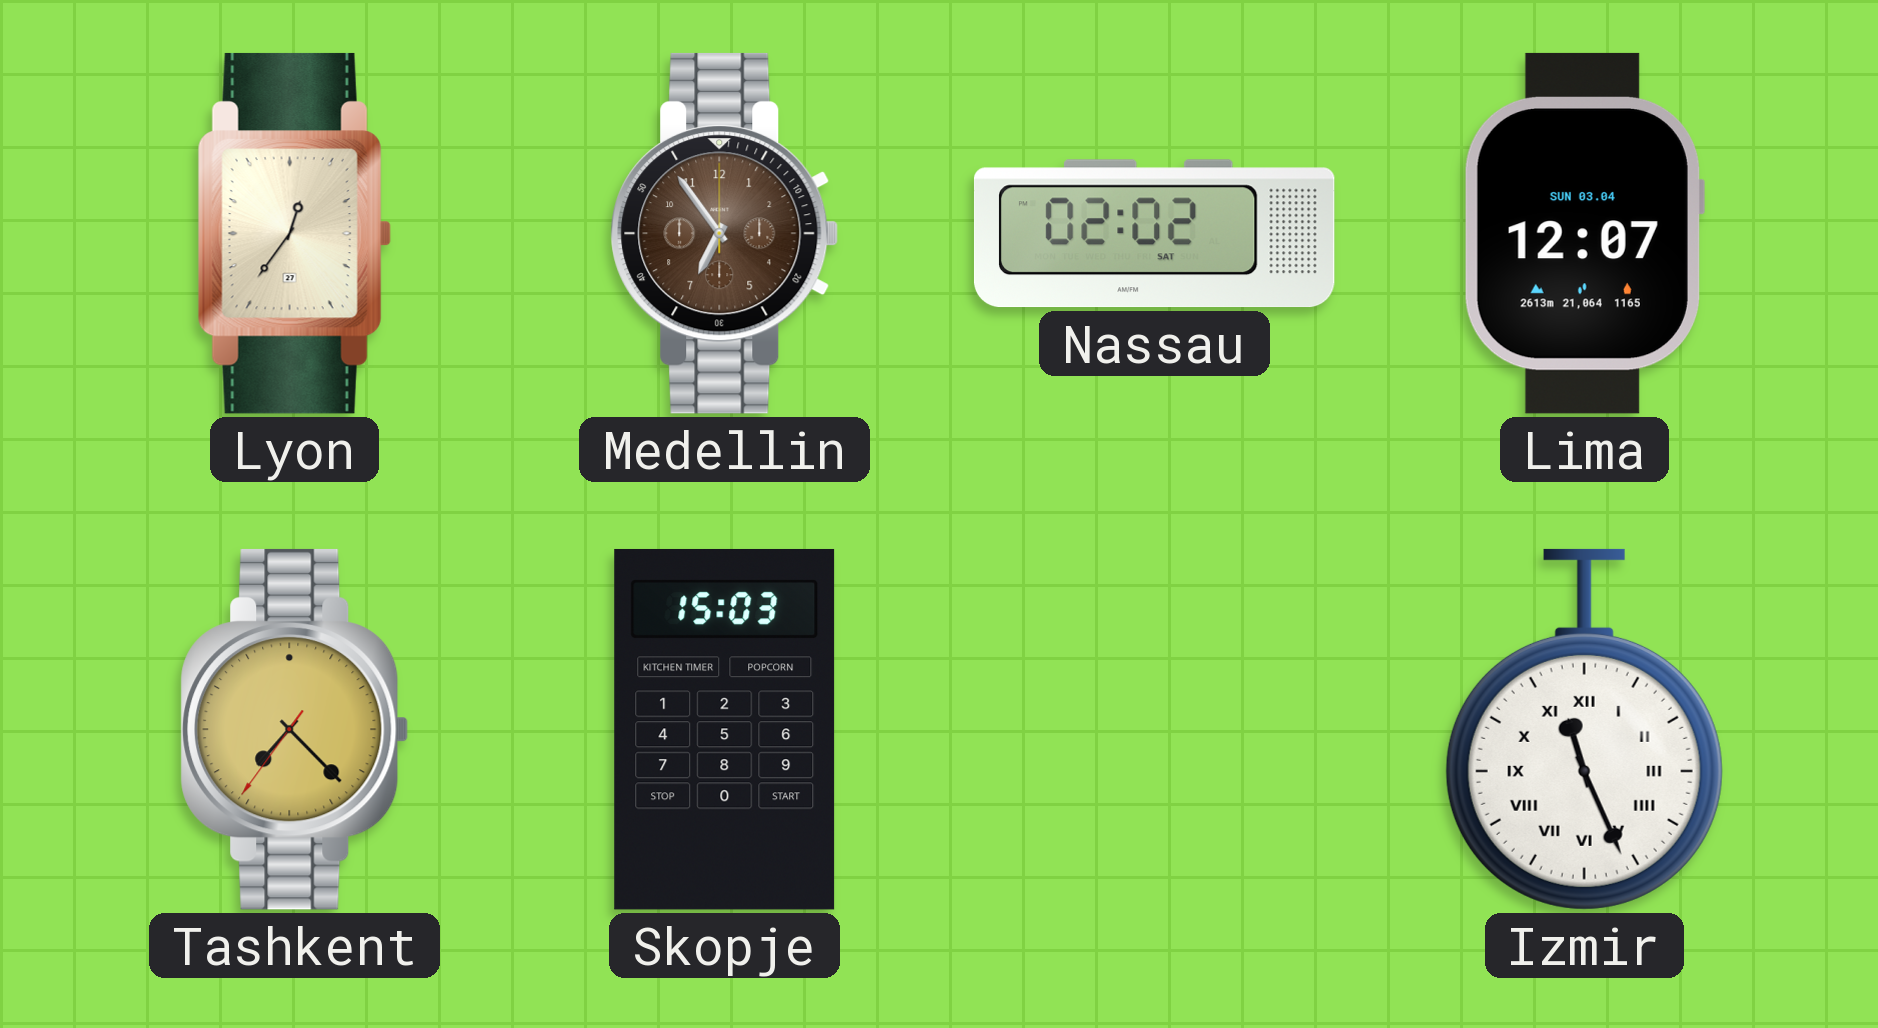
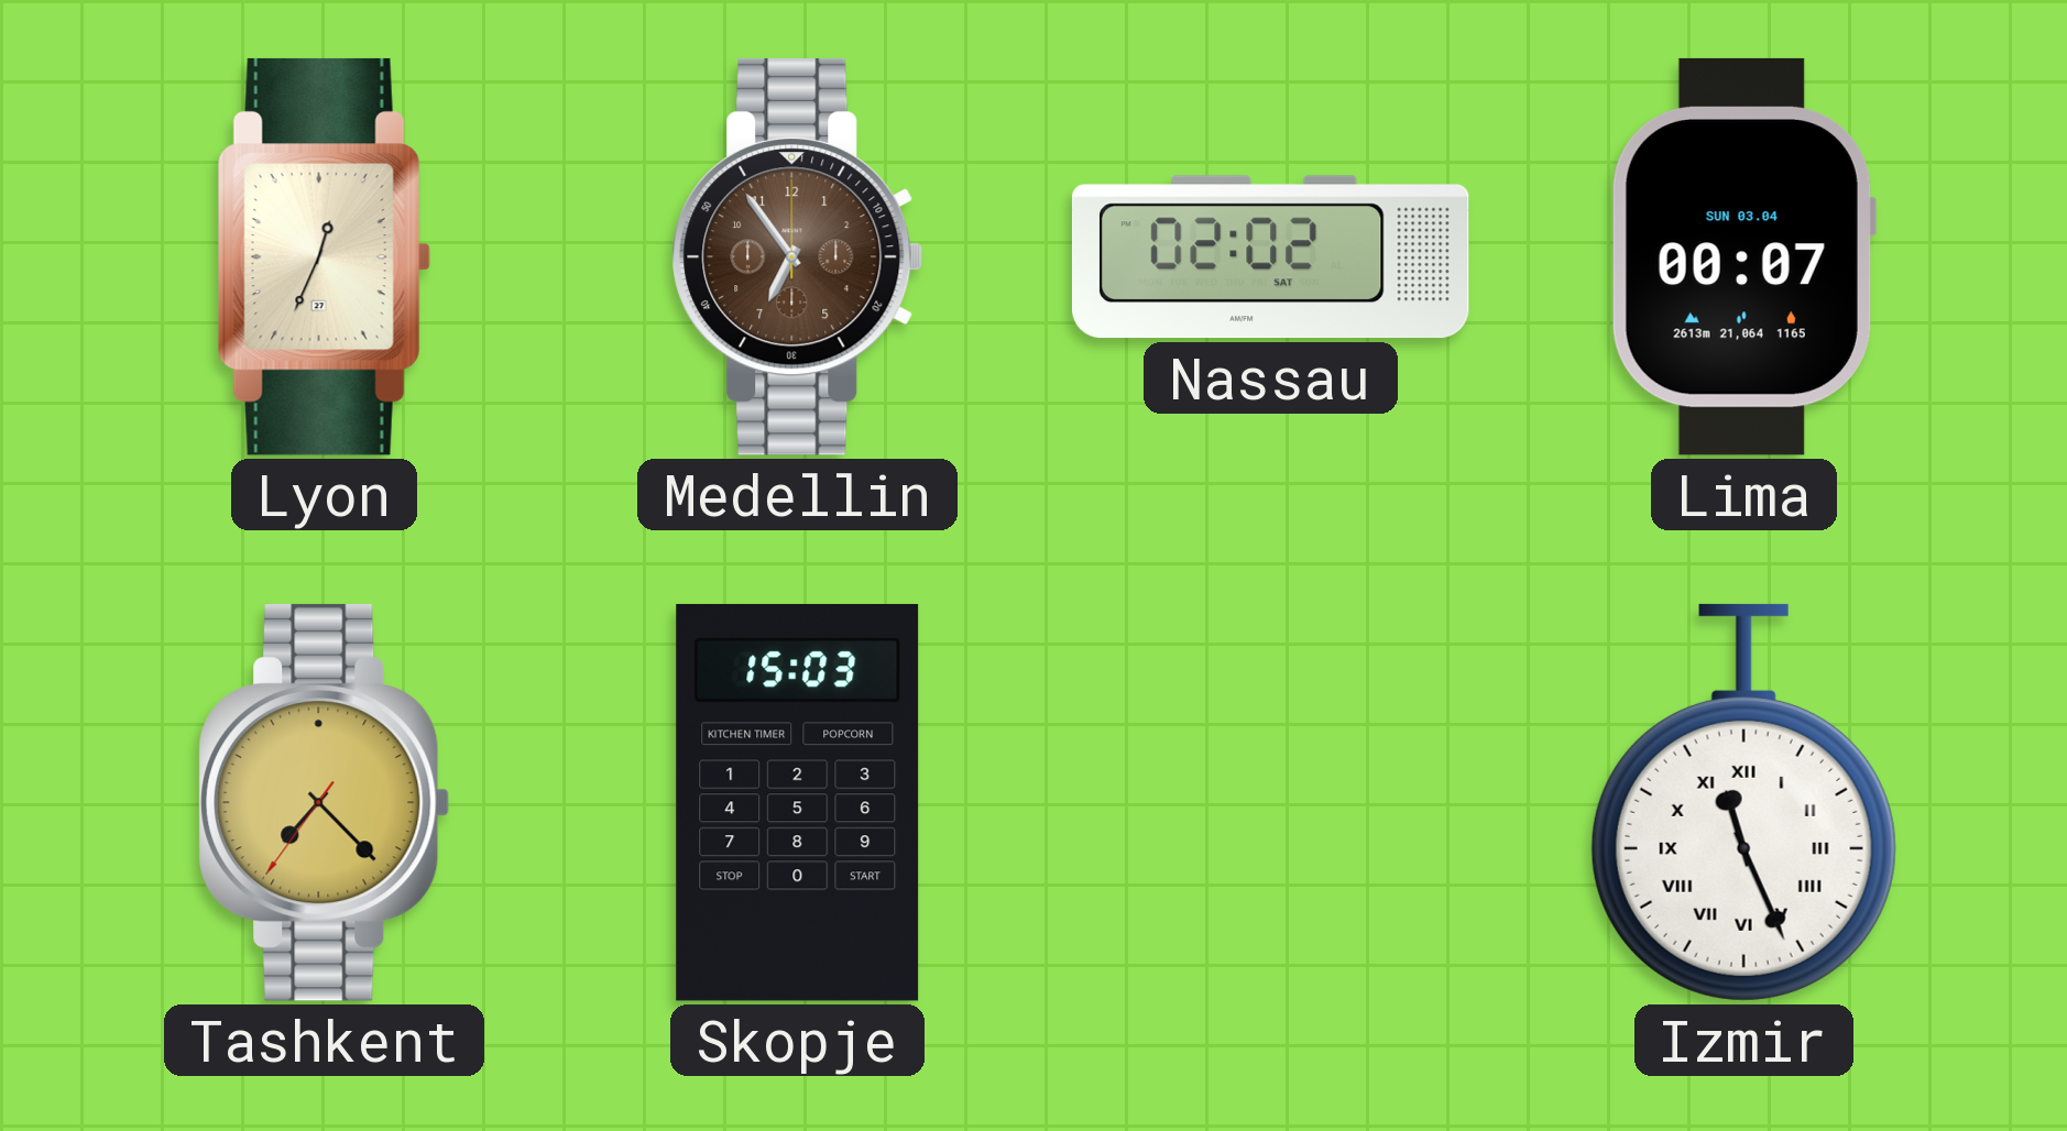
Lyon: 12:36 -> 12:34
Lima: 12:07 -> 00:07
